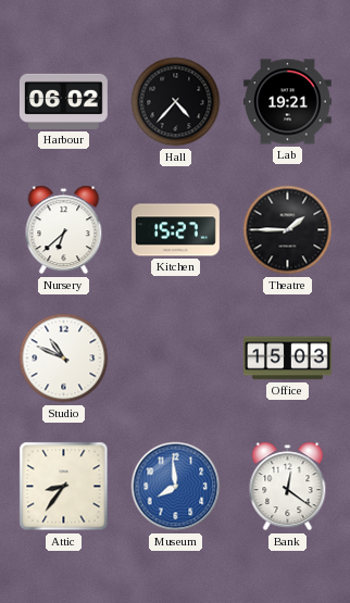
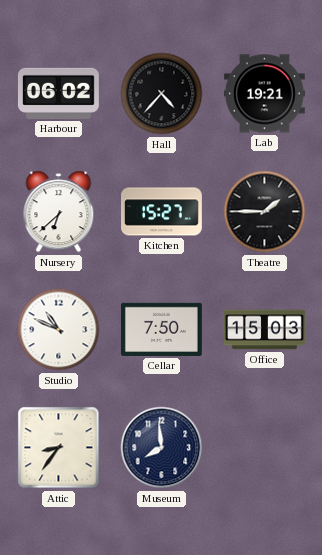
Cellar: none -> 7:50
Museum dial: blue -> navy
Bank: 12:21 -> none
